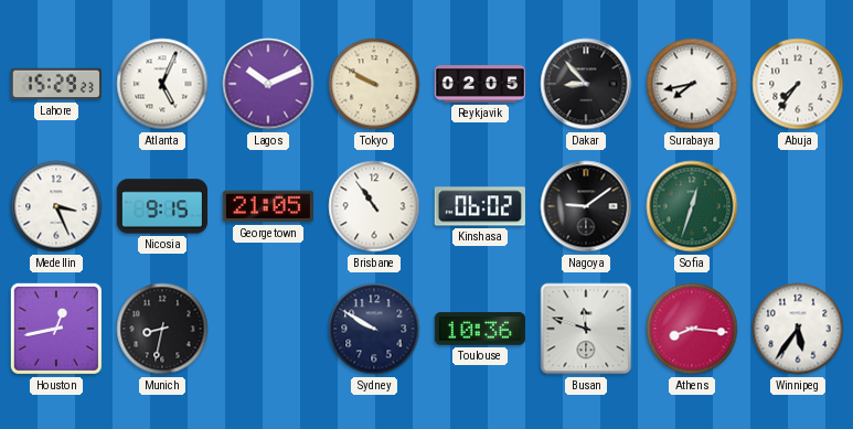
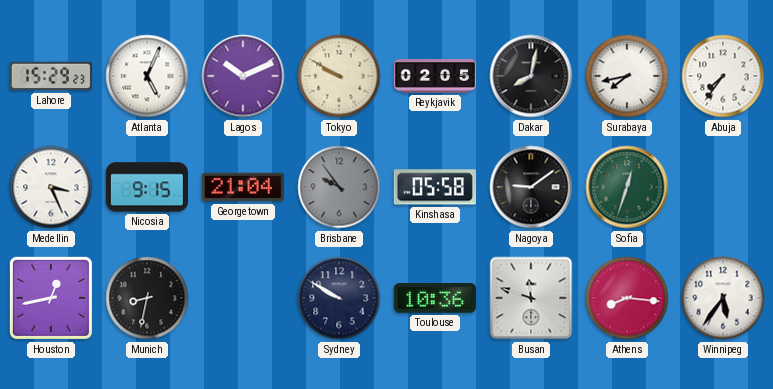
Dakar: 8:53 -> 8:02
Georgetown: 21:05 -> 21:04
Brisbane: 10:54 -> 9:54
Brisbane dial: white -> grey
Kinshasa: 06:02 -> 05:58
